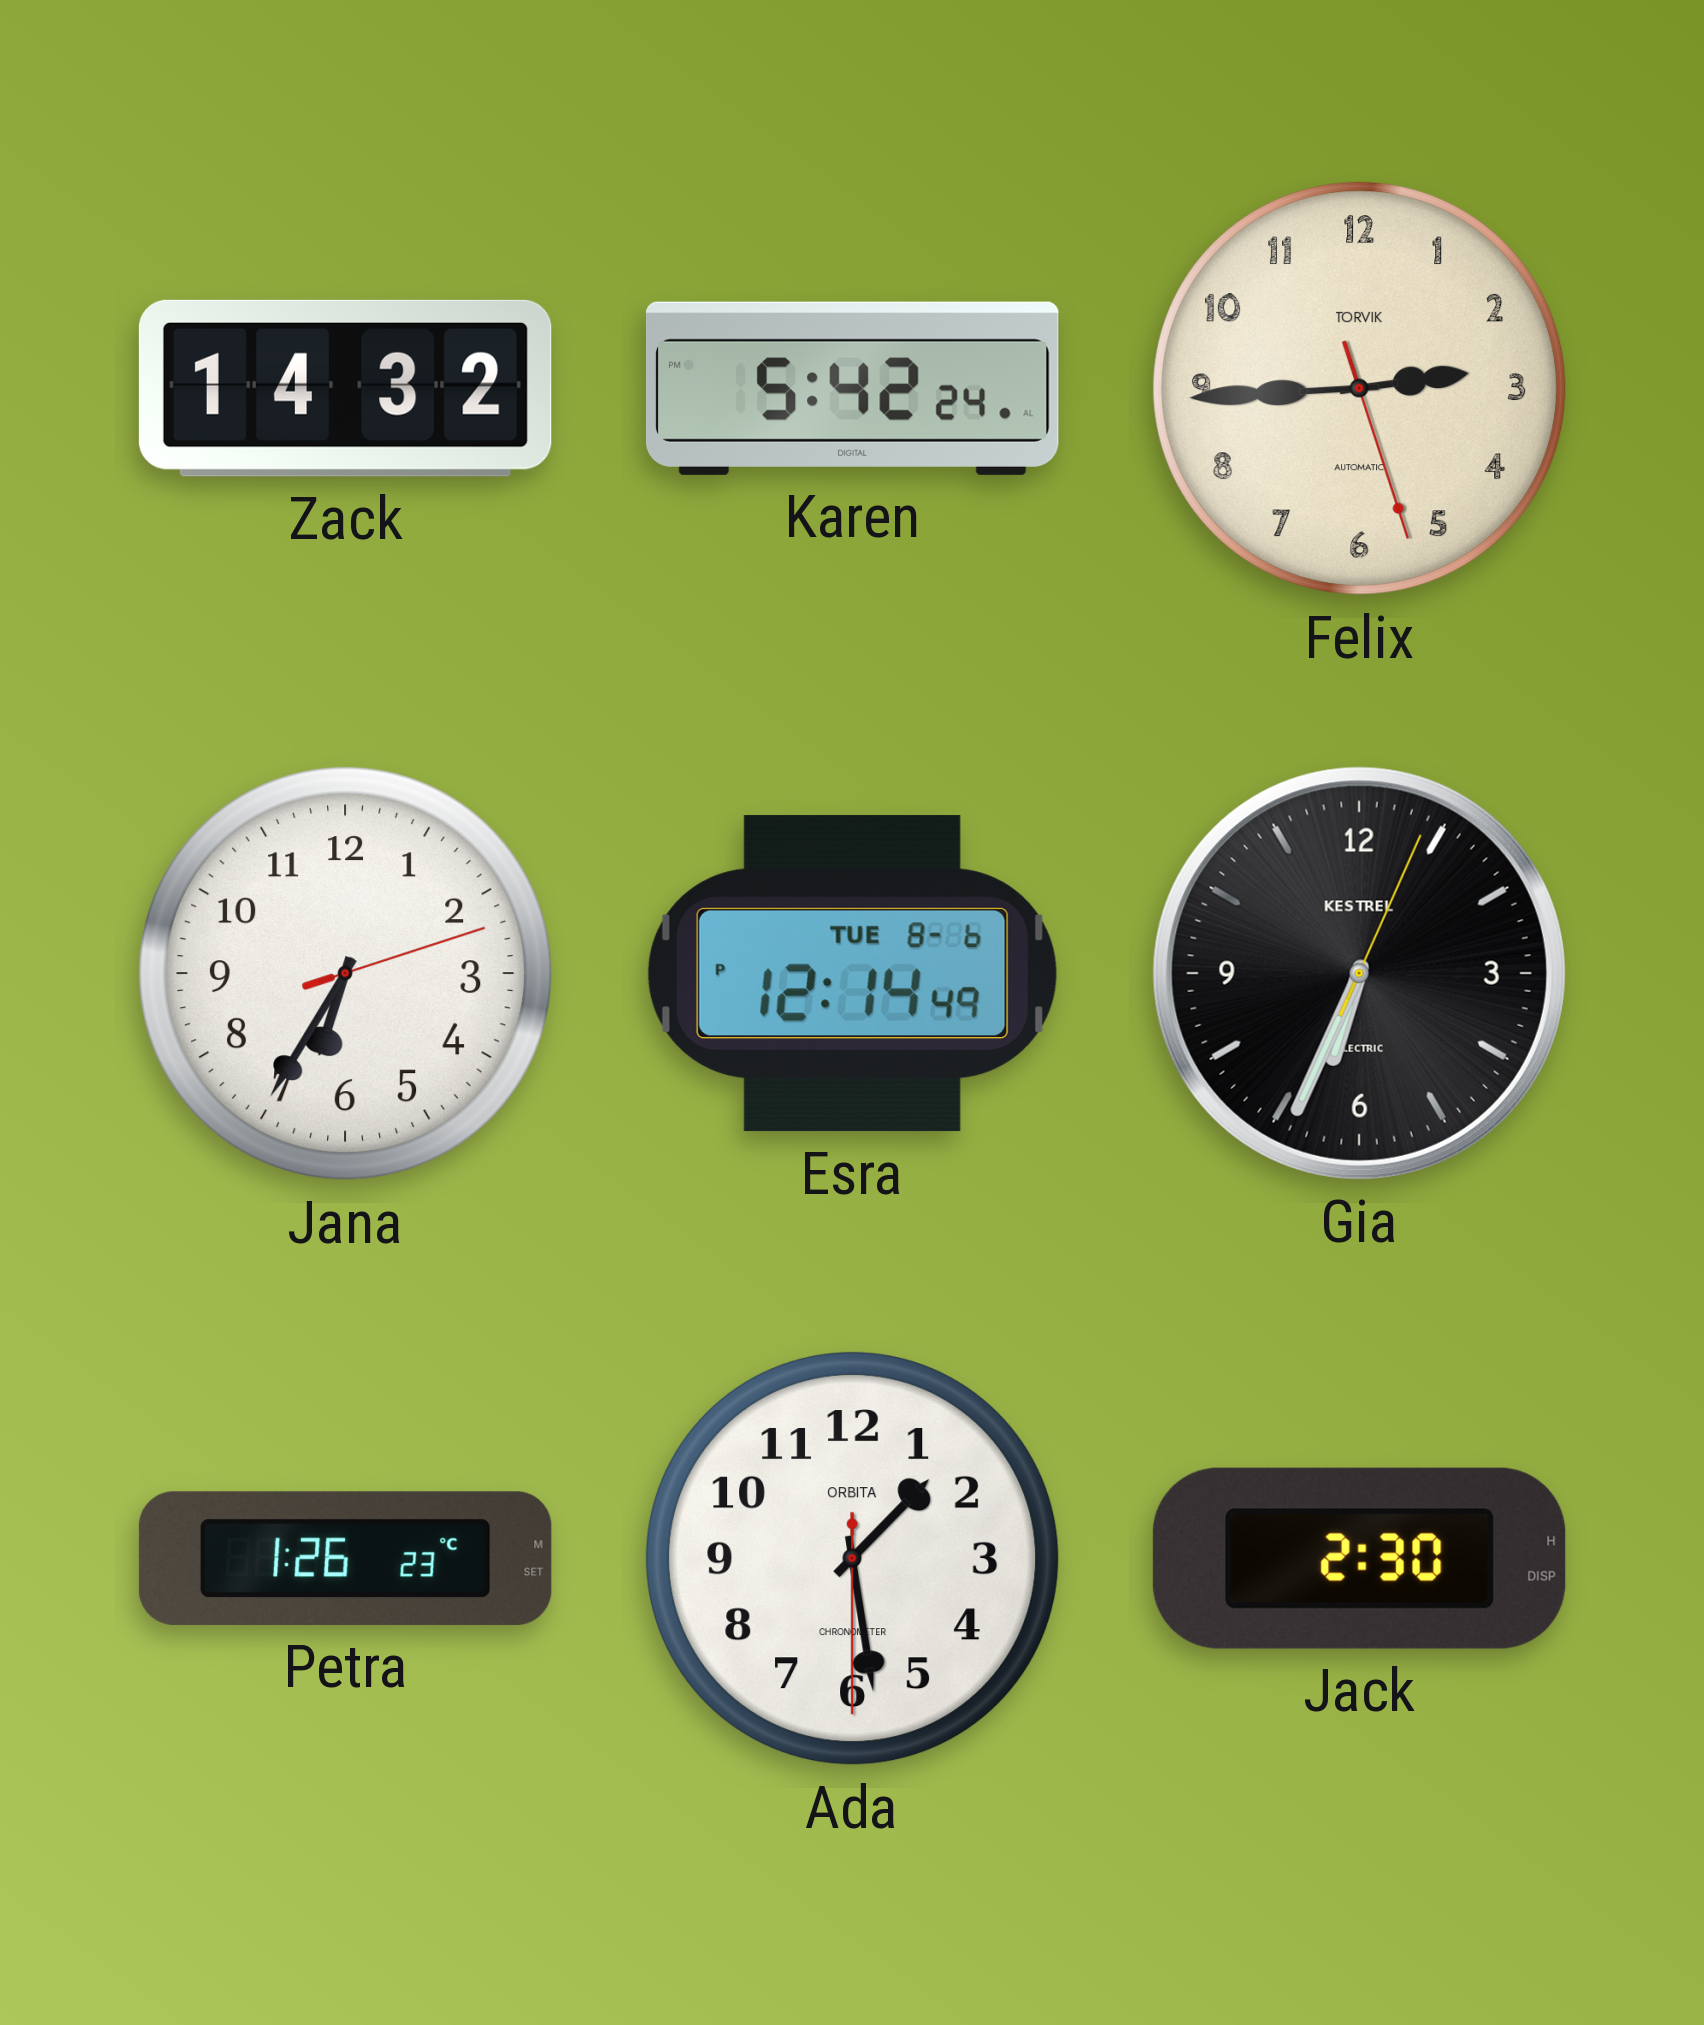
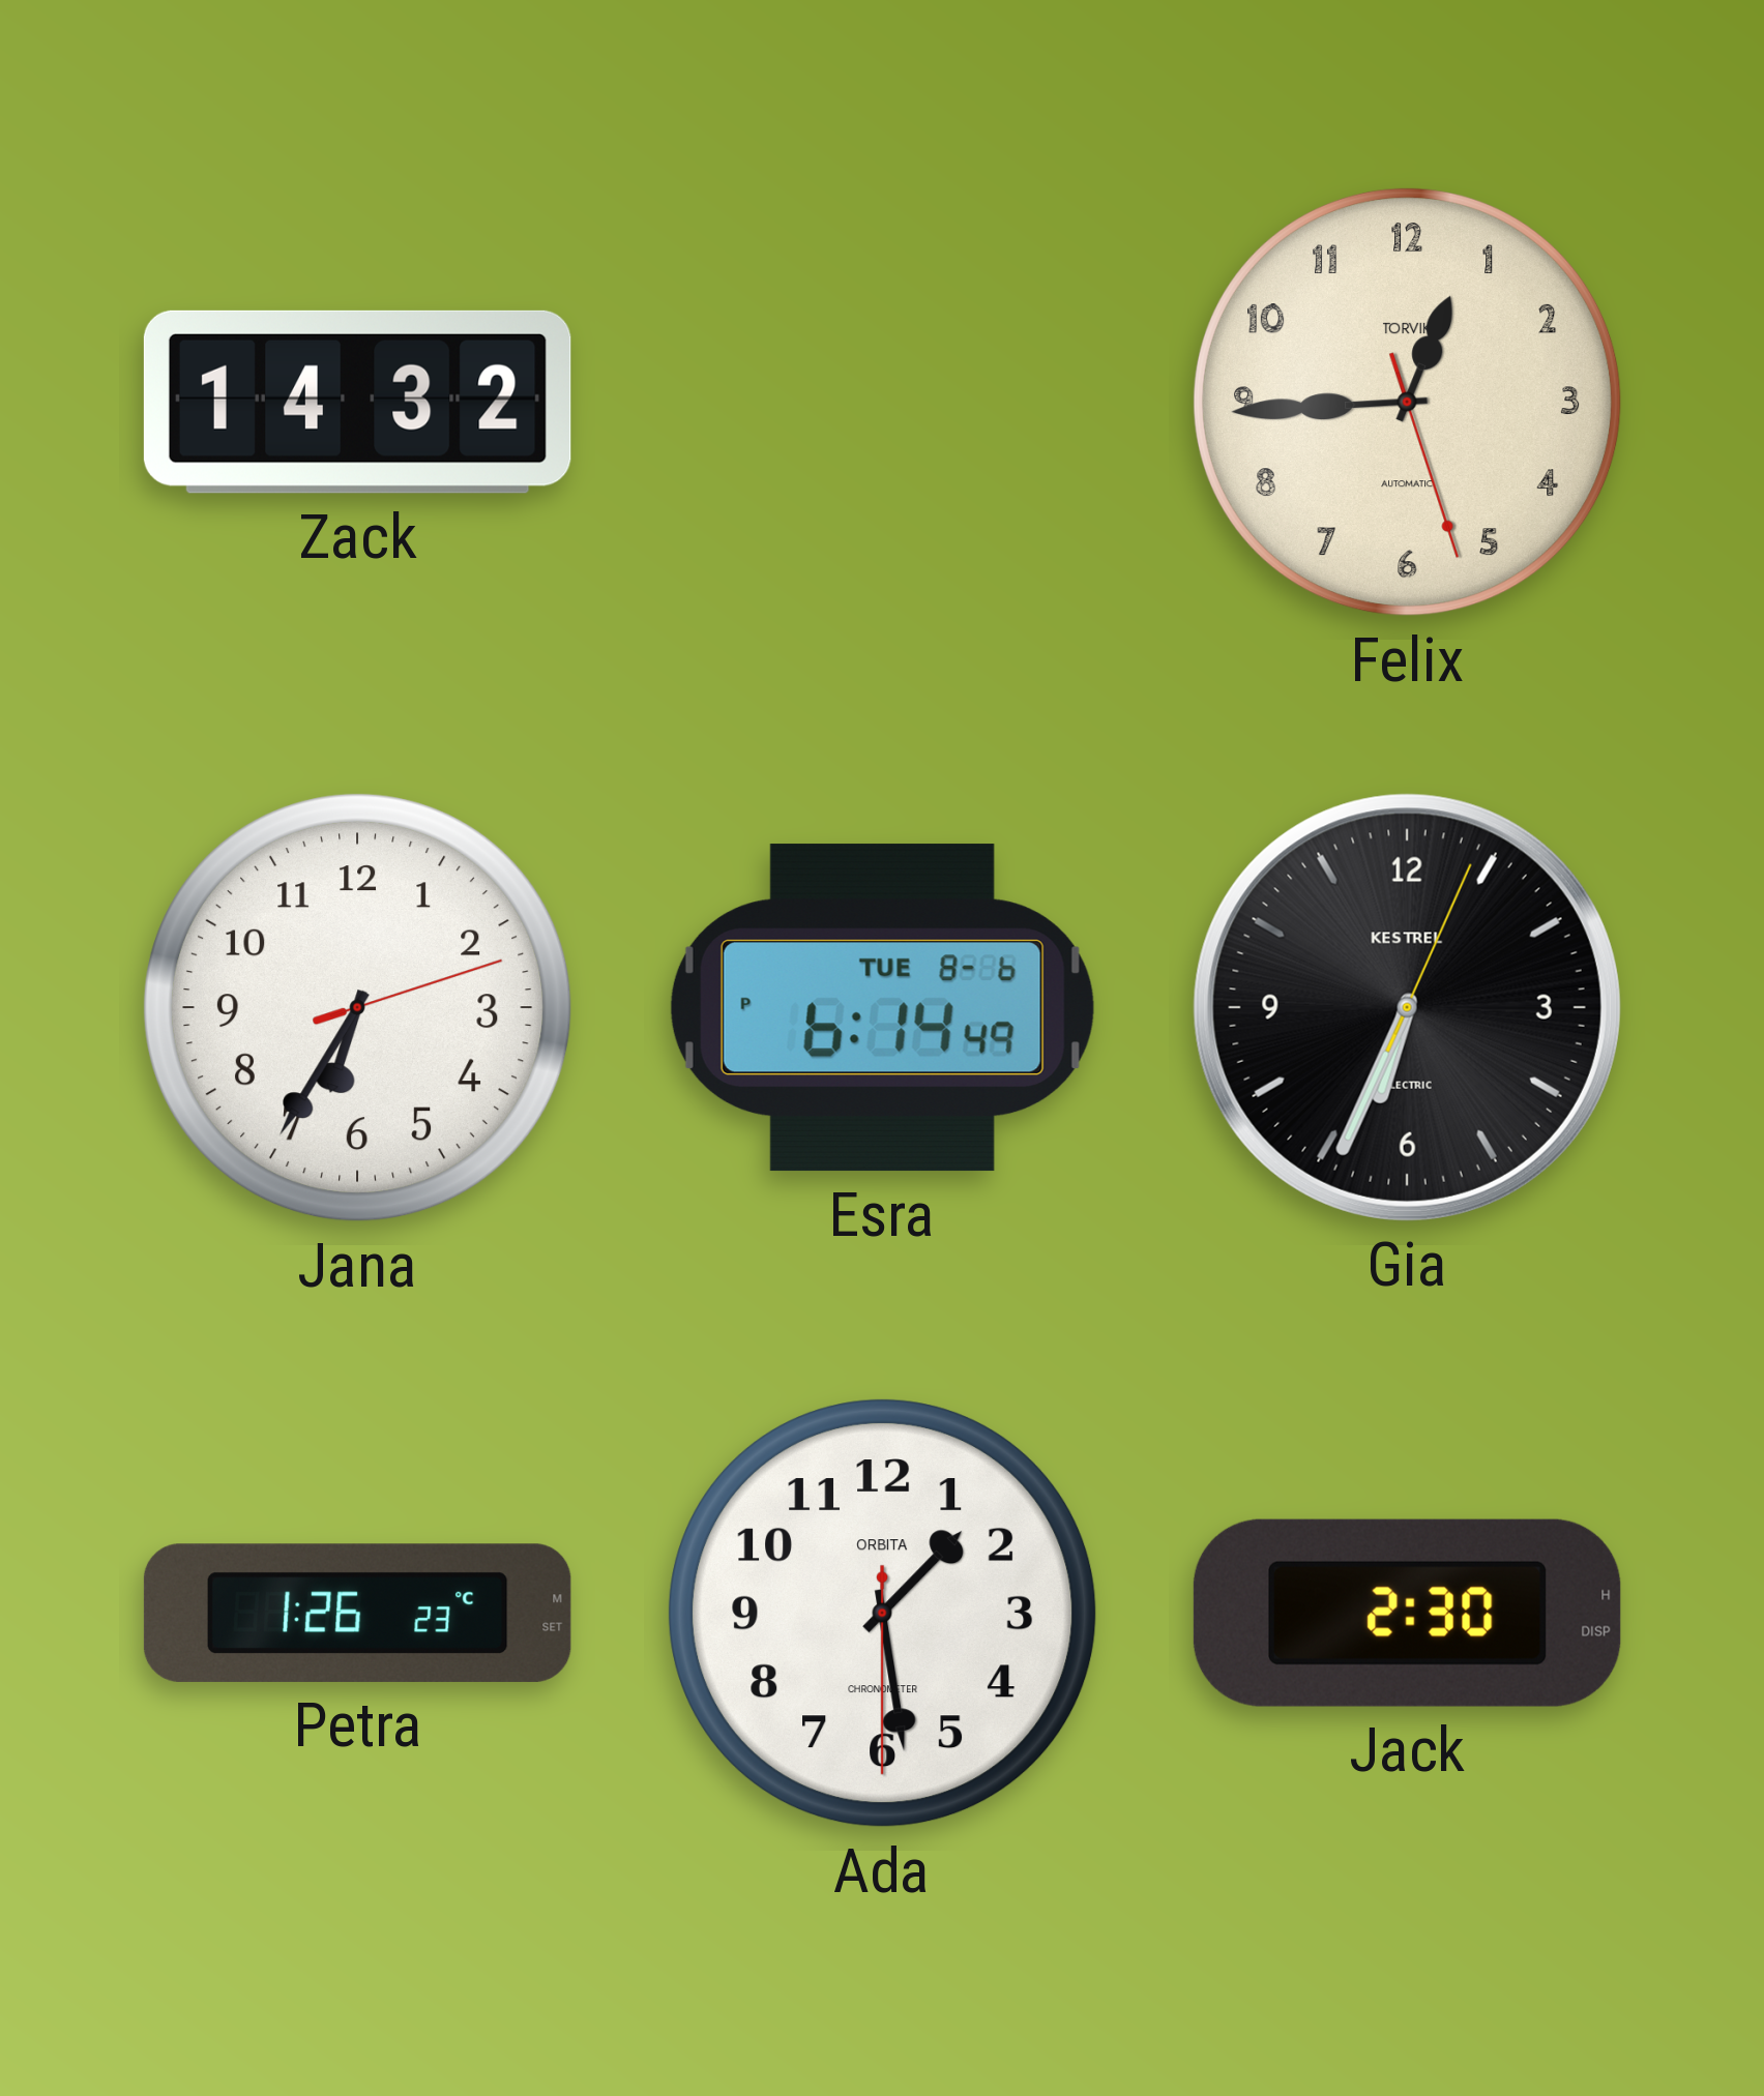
Karen: 5:42 -> none
Felix: 2:44 -> 12:44
Esra: 12:14 -> 6:14
